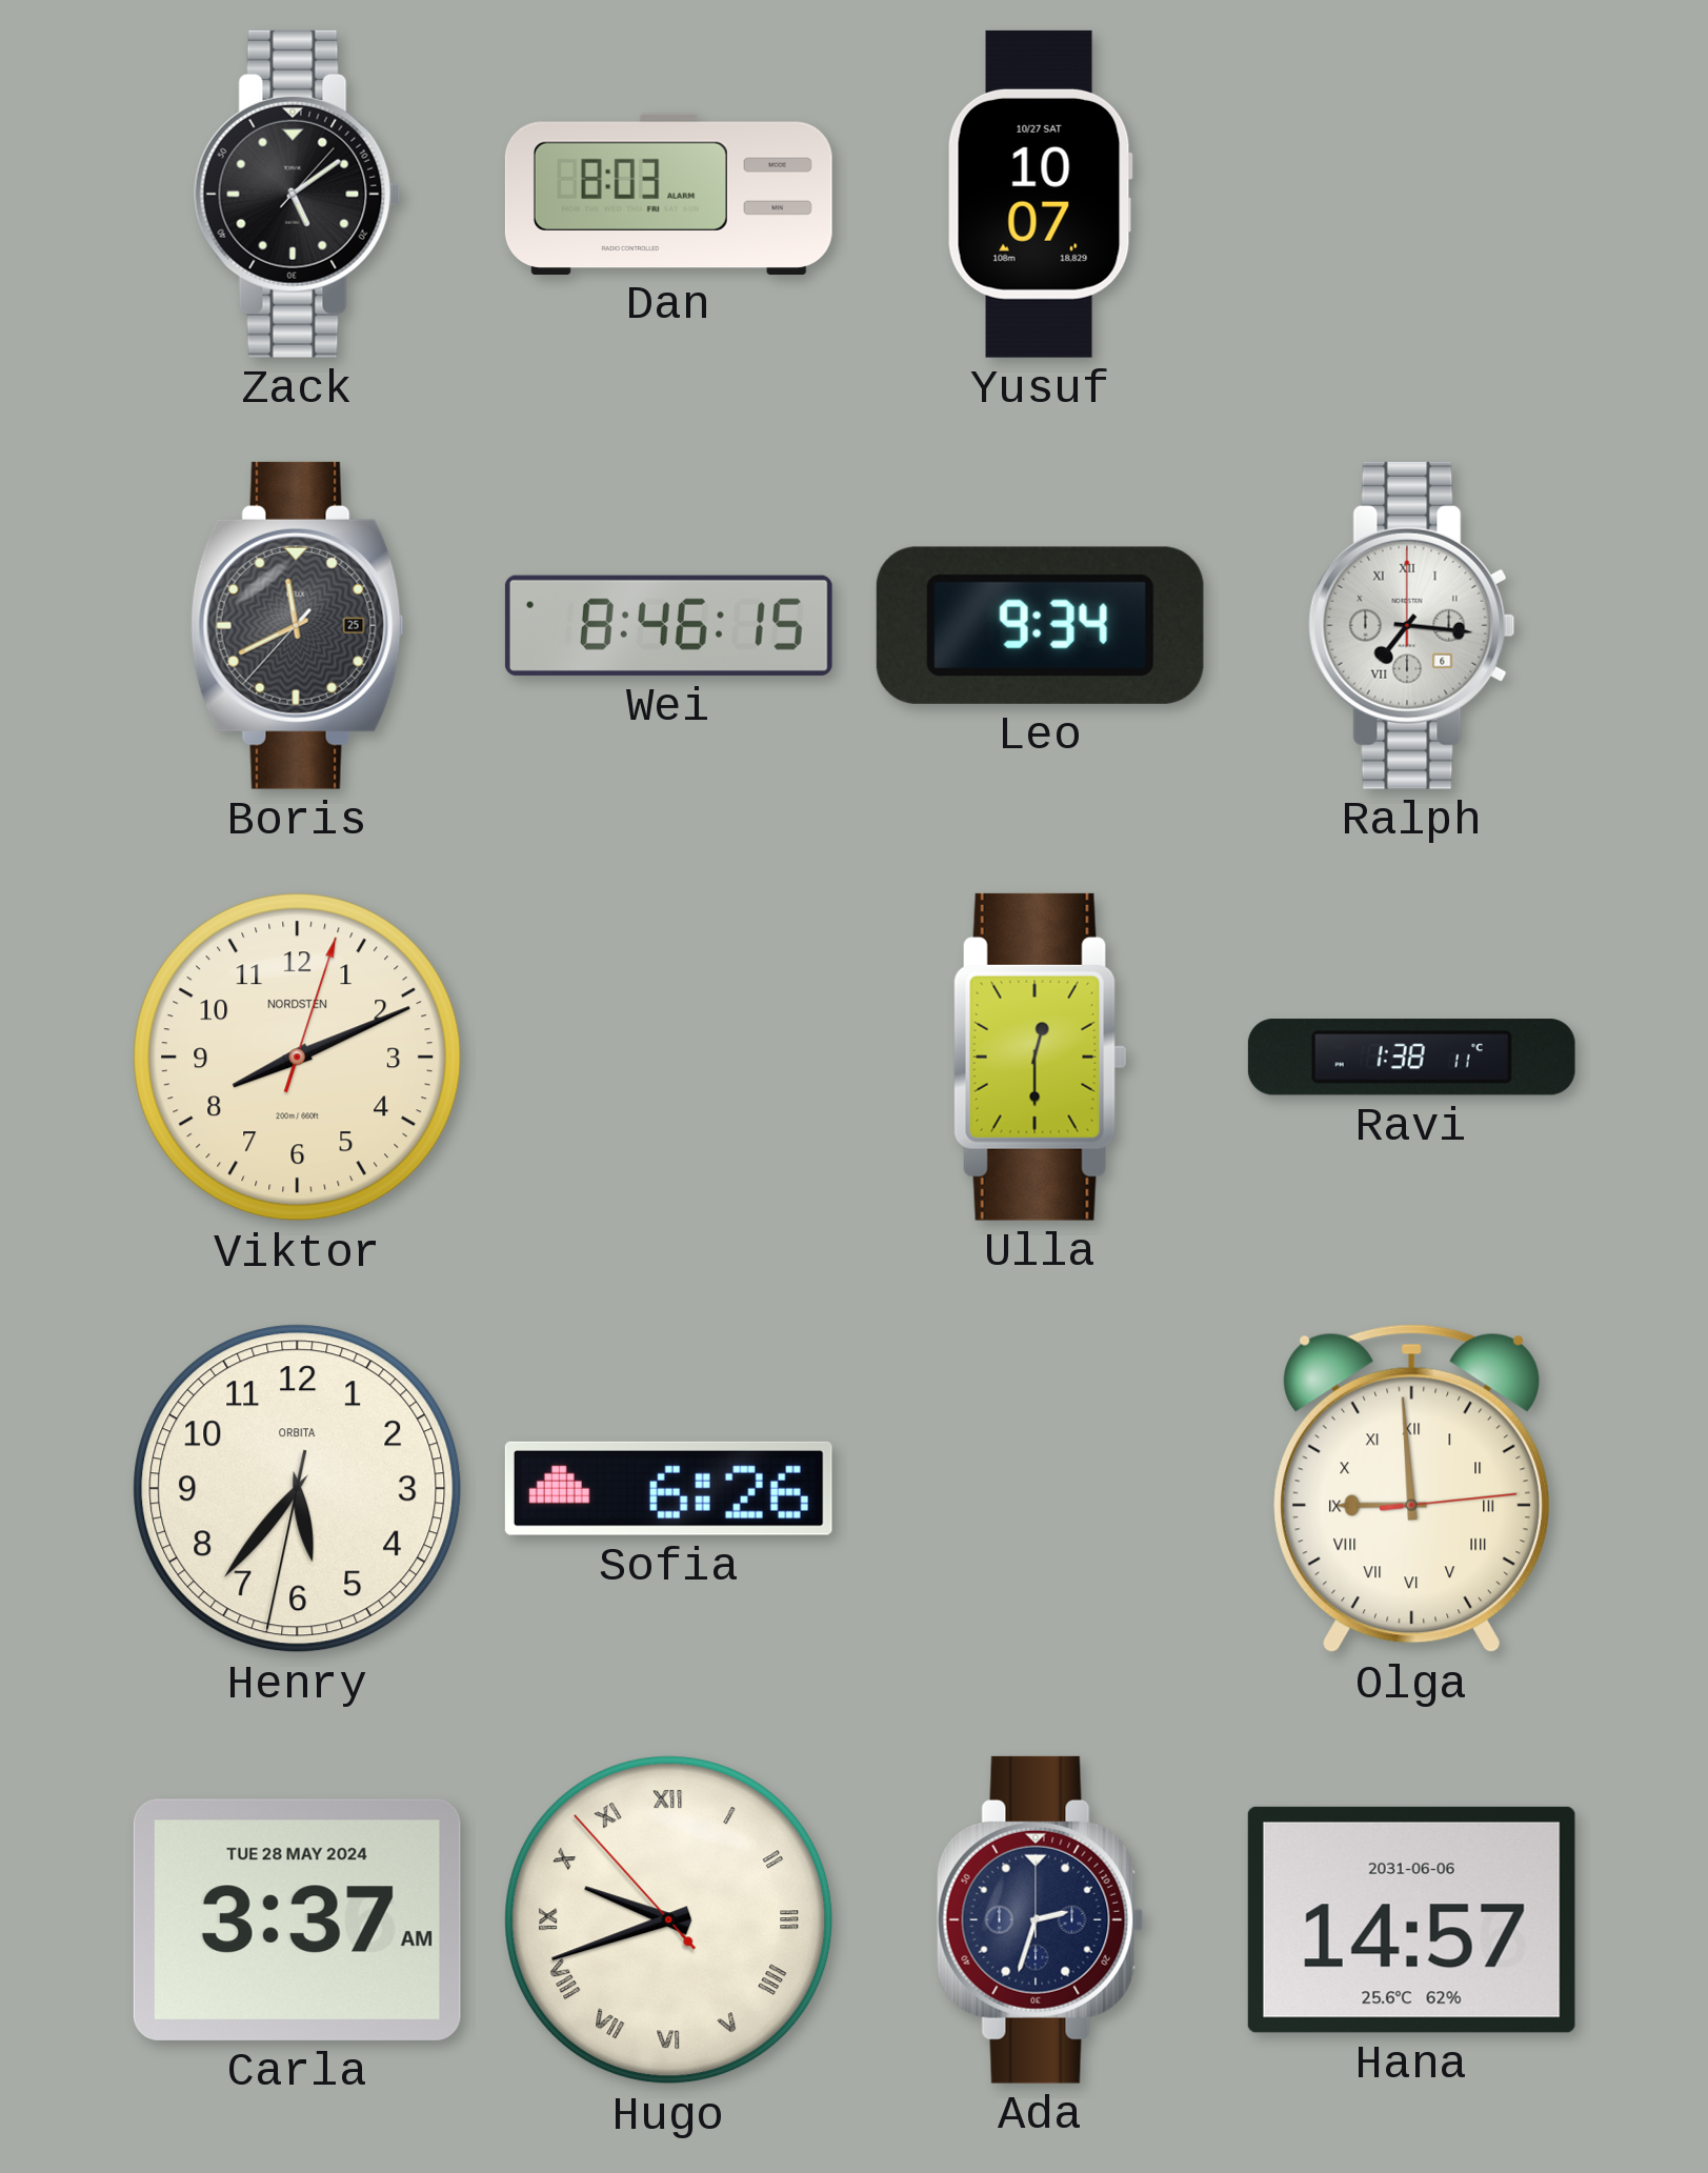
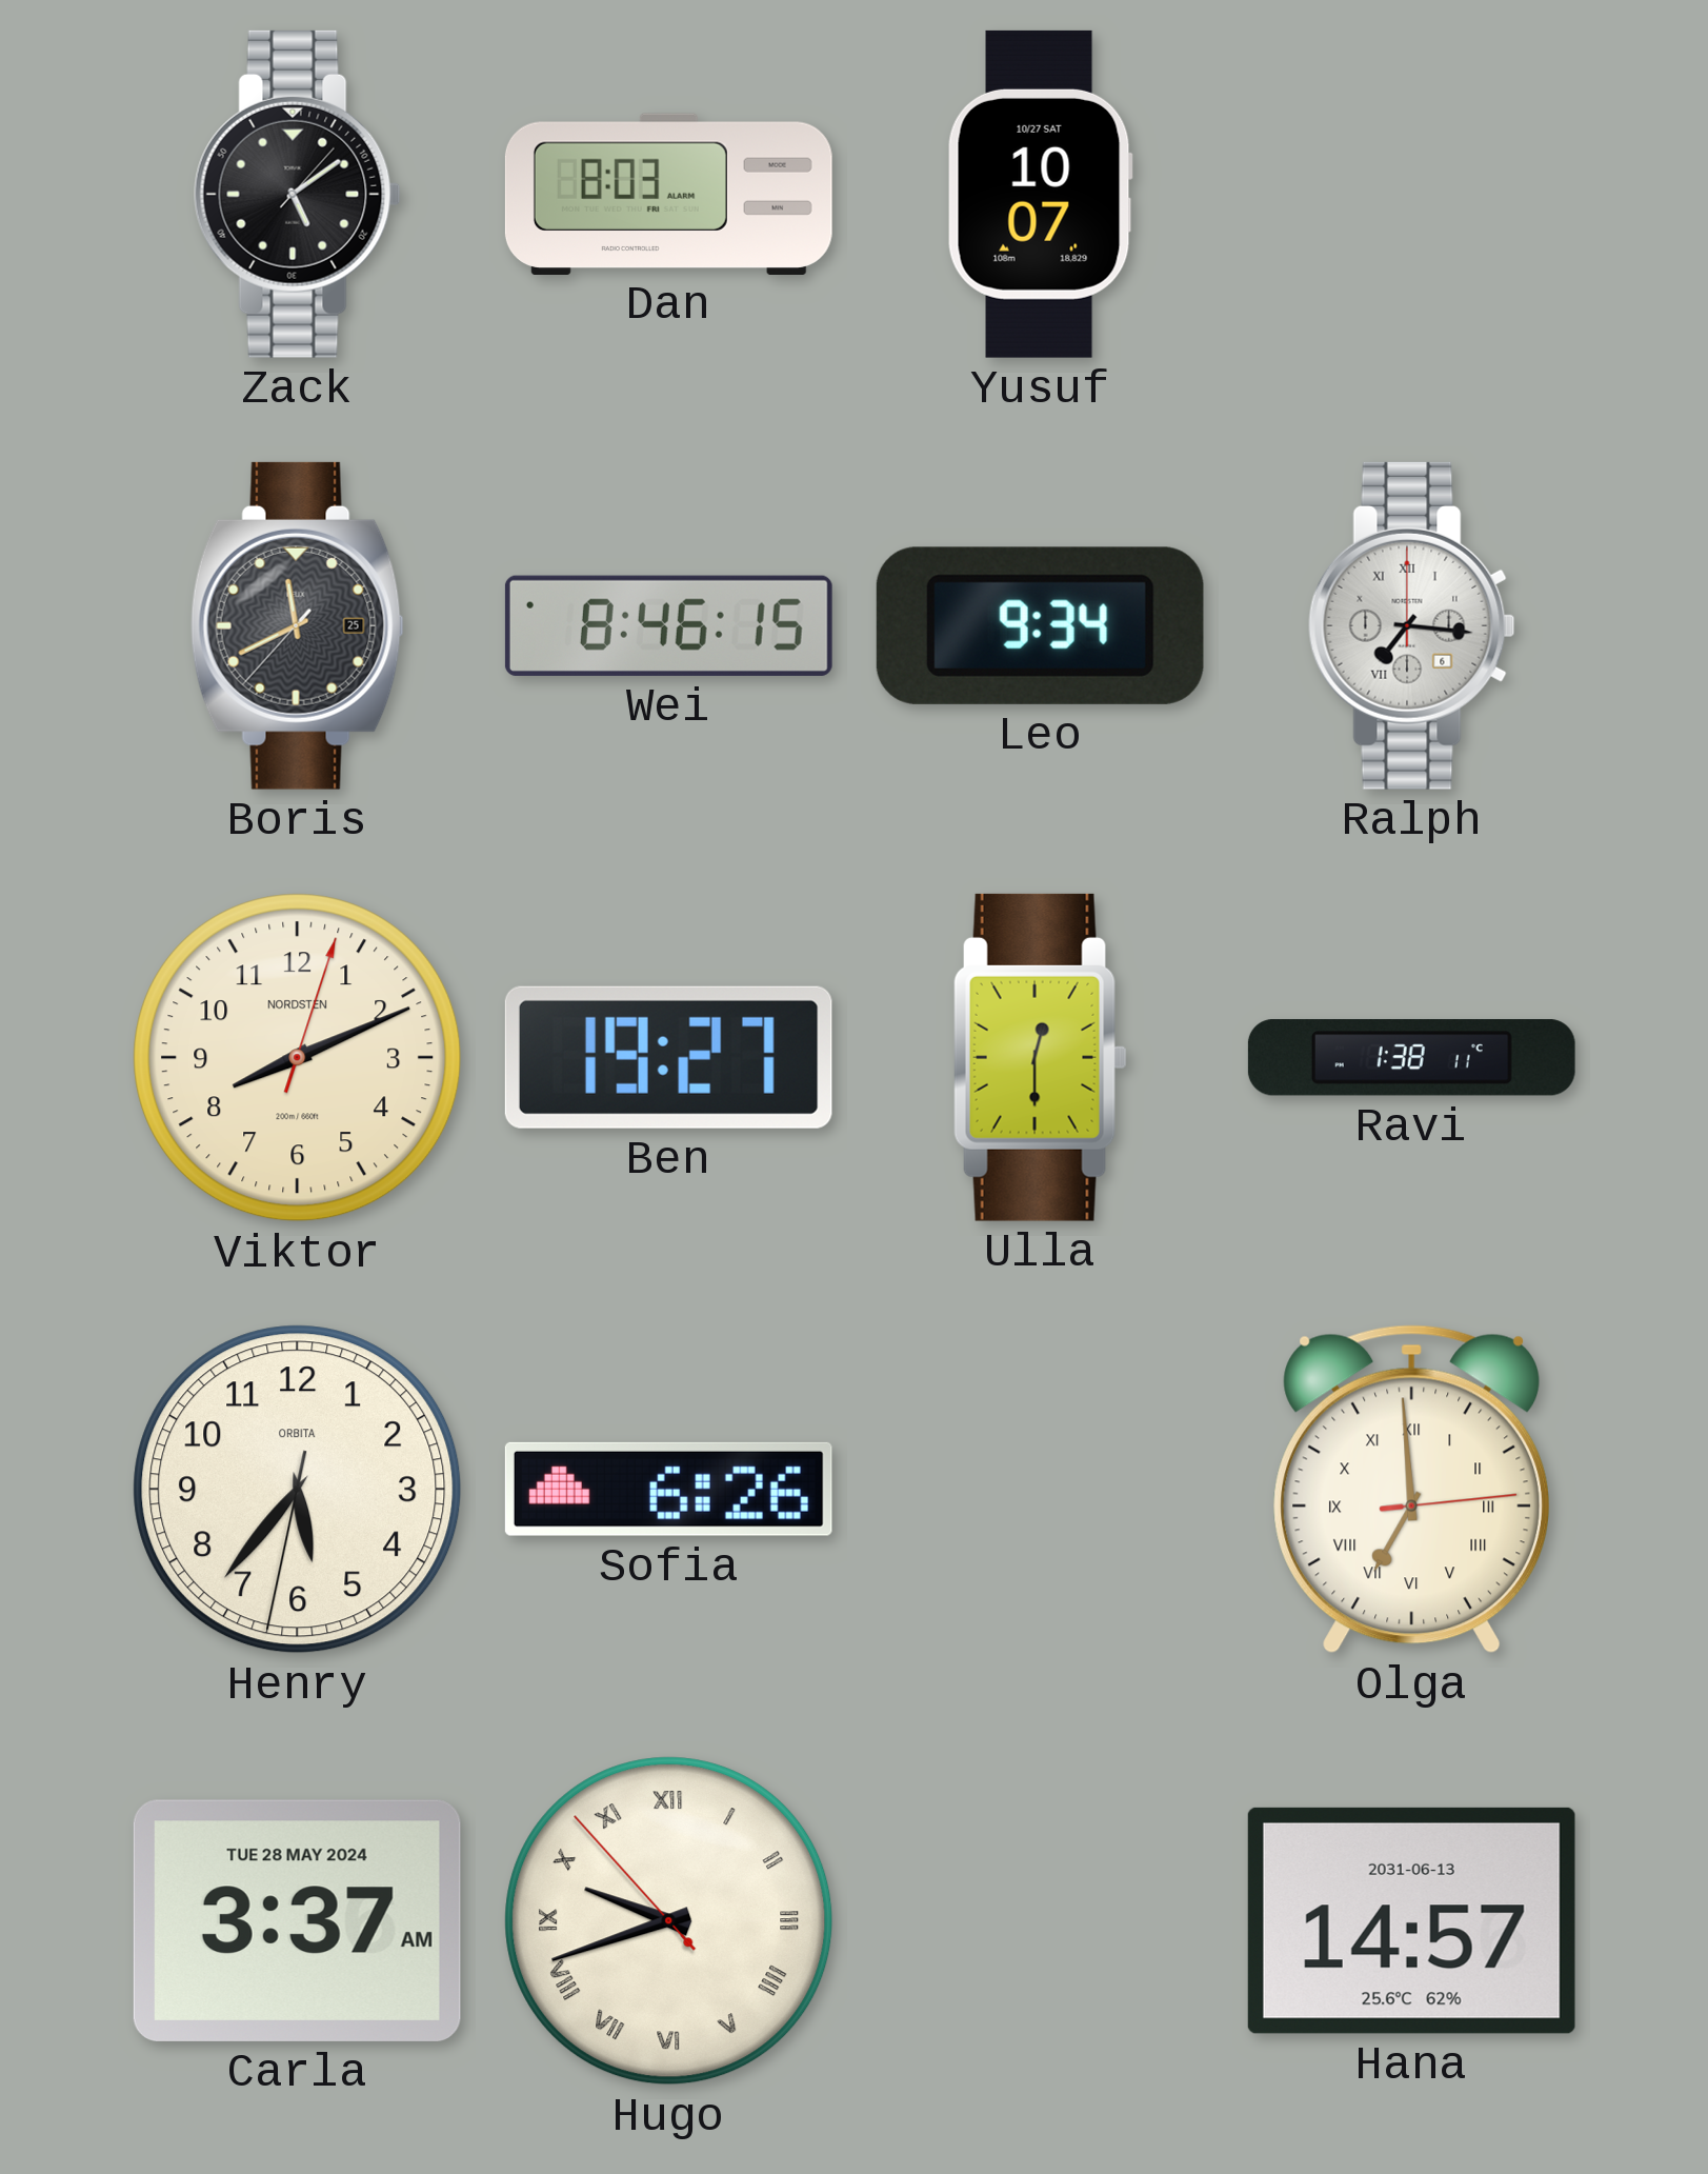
Ben: none -> 19:27
Olga: 8:59 -> 6:59
Ada: 2:33 -> none
Hana date: 2031-06-06 -> 2031-06-13
